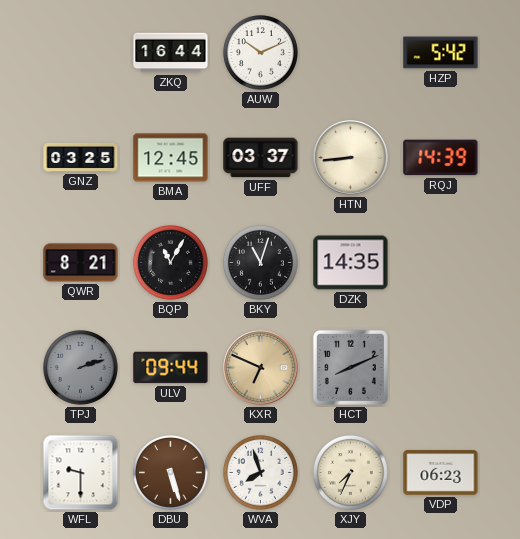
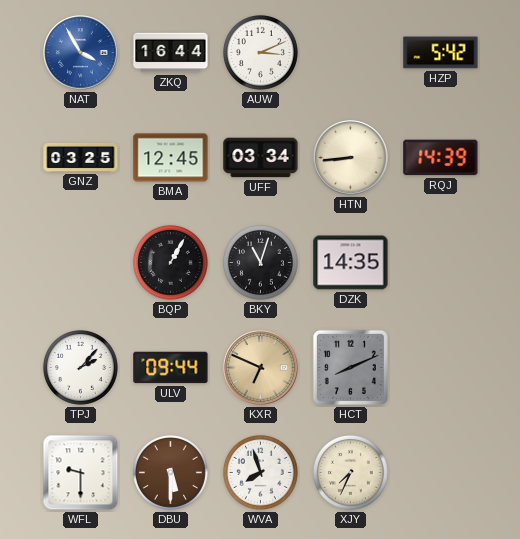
NAT: none -> 3:55
AUW: 10:11 -> 3:11
UFF: 03:37 -> 03:34
QWR: 8:21 -> none
BQP: 11:05 -> 1:05
TPJ: 2:12 -> 2:07
TPJ dial: grey -> white
DBU: 5:27 -> 5:30
VDP: 06:23 -> none
